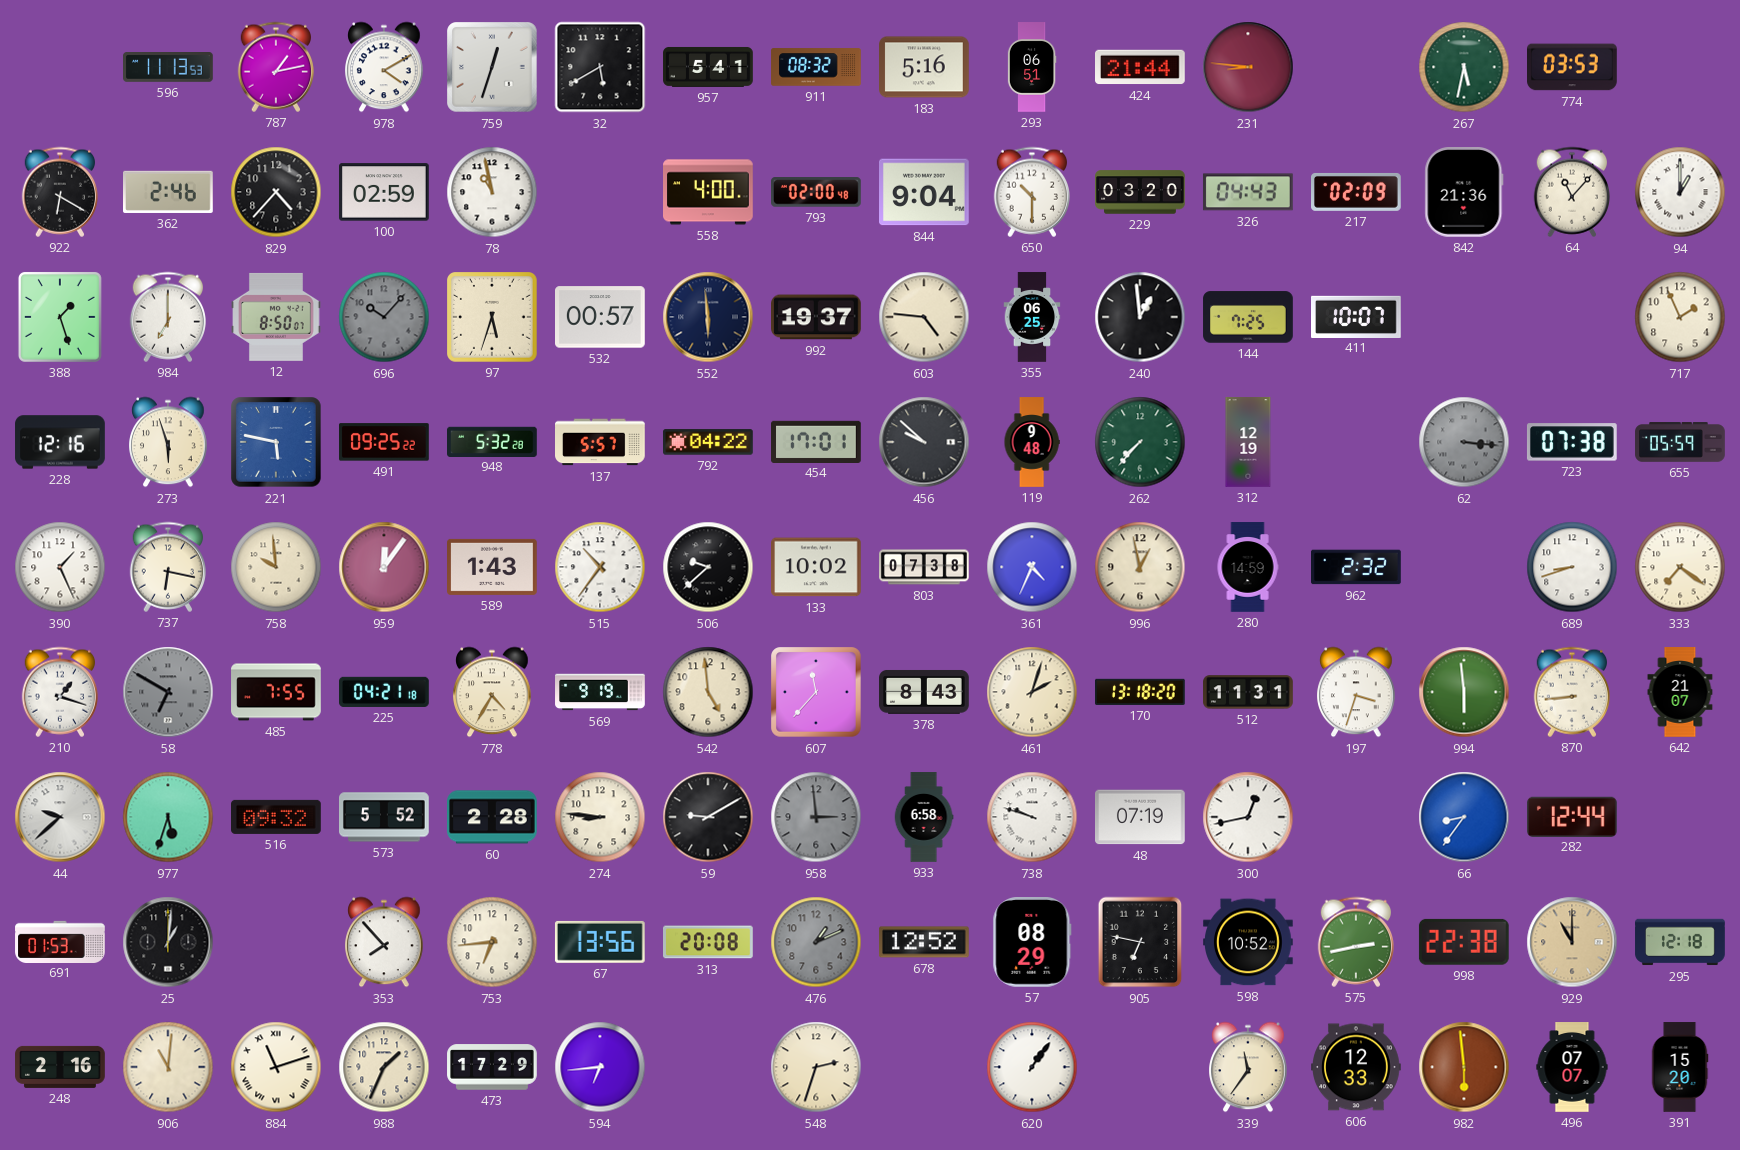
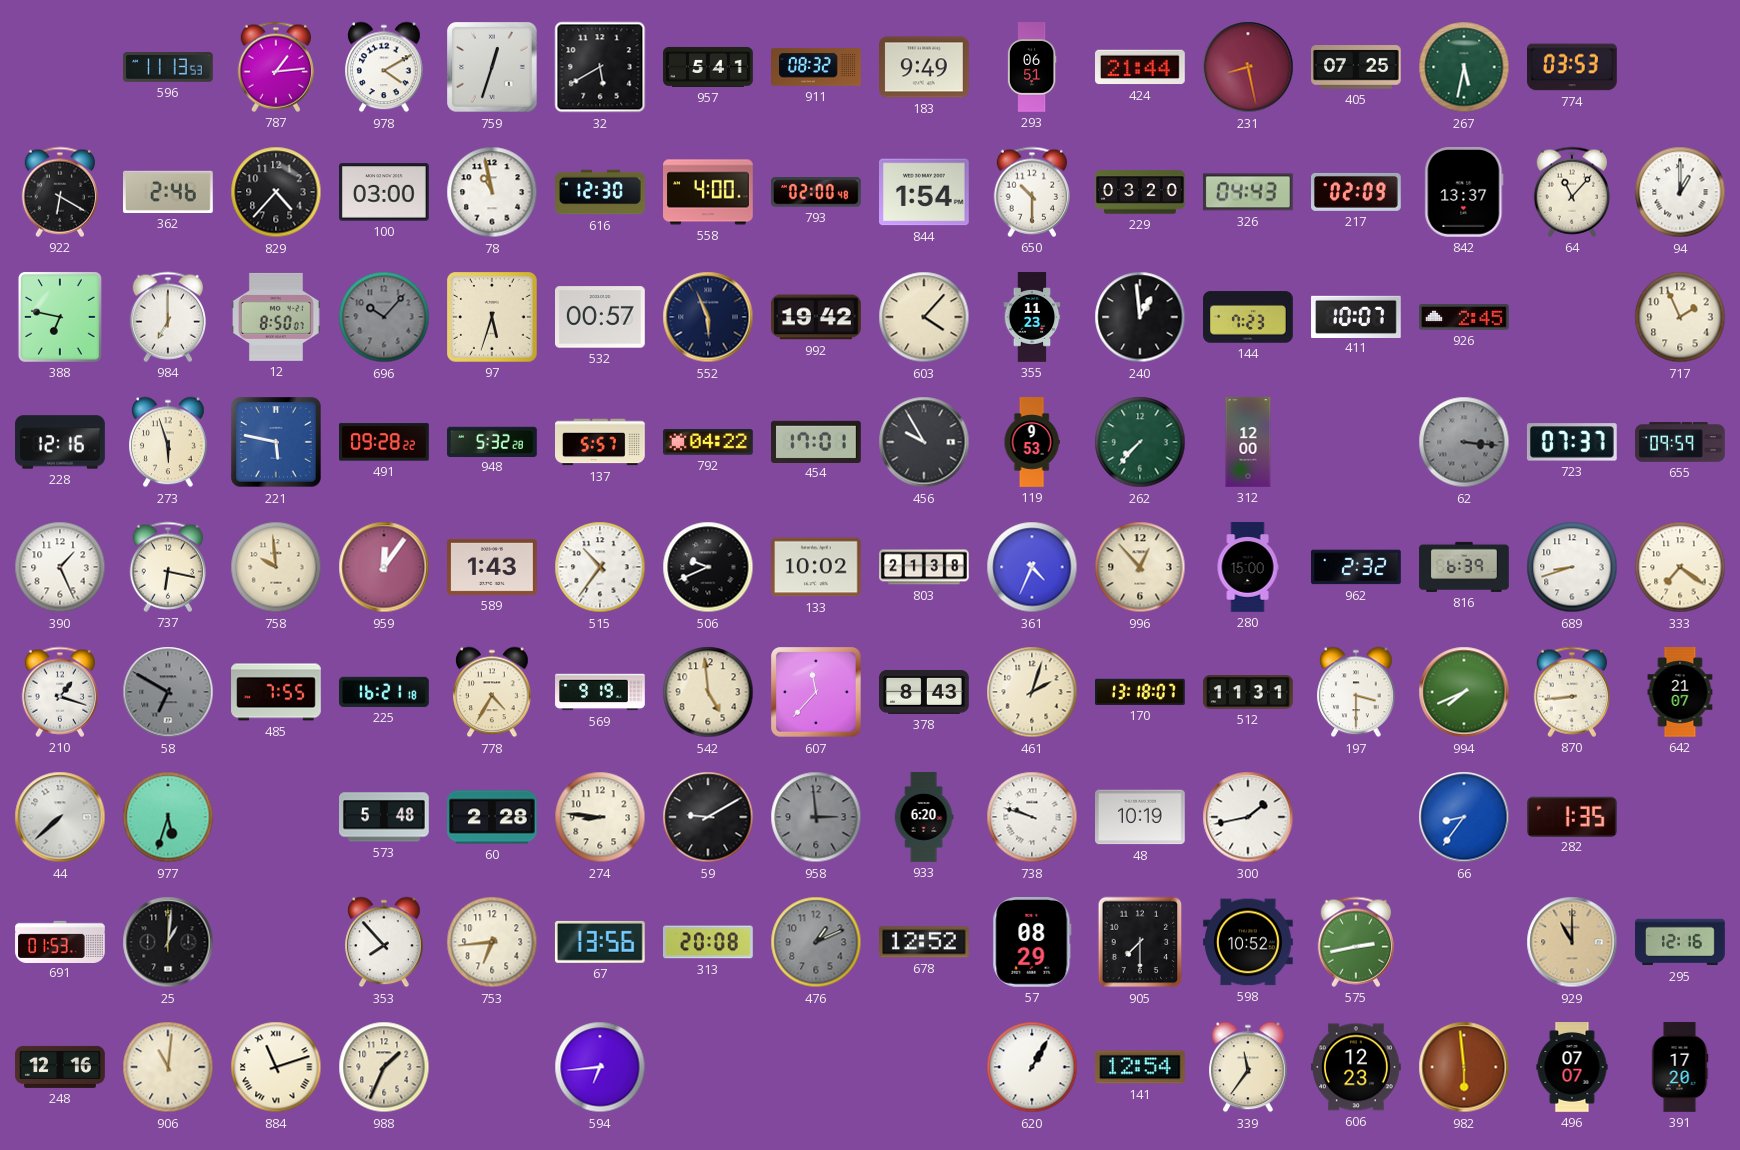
787: 1:13 -> 1:14
183: 5:16 -> 9:49
231: 8:46 -> 8:28
405: none -> 07:25
100: 02:59 -> 03:00
616: none -> 12:30
844: 9:04 -> 1:54
842: 21:36 -> 13:37
388: 1:27 -> 6:47
552: 5:59 -> 5:56
992: 19:37 -> 19:42
603: 4:46 -> 4:07
355: 06:25 -> 11:23
144: 7:25 -> 7:23
926: none -> 2:45
491: 09:25 -> 09:28
456: 9:52 -> 9:55
119: 9:48 -> 9:53
312: 12:19 -> 12:00
723: 07:38 -> 07:37
655: 05:59 -> 09:59
506: 9:38 -> 9:41
803: 07:38 -> 21:38
996: 12:58 -> 12:53
280: 14:59 -> 15:00
816: none -> 6:39
225: 04:21 -> 16:21
170: 13:18:20 -> 13:18:07
197: 3:33 -> 3:30
994: 5:59 -> 7:41
44: 9:38 -> 7:38
516: 09:32 -> none
573: 5:52 -> 5:48
933: 6:58 -> 6:20
48: 07:19 -> 10:19
300: 12:43 -> 1:43
282: 12:44 -> 1:35
905: 6:47 -> 7:30
998: 22:38 -> none
295: 12:18 -> 12:16
248: 2:16 -> 12:16
473: 17:29 -> none
548: 2:33 -> none
620: 1:06 -> 1:05
141: none -> 12:54
606: 12:33 -> 12:23
391: 15:20 -> 17:20
